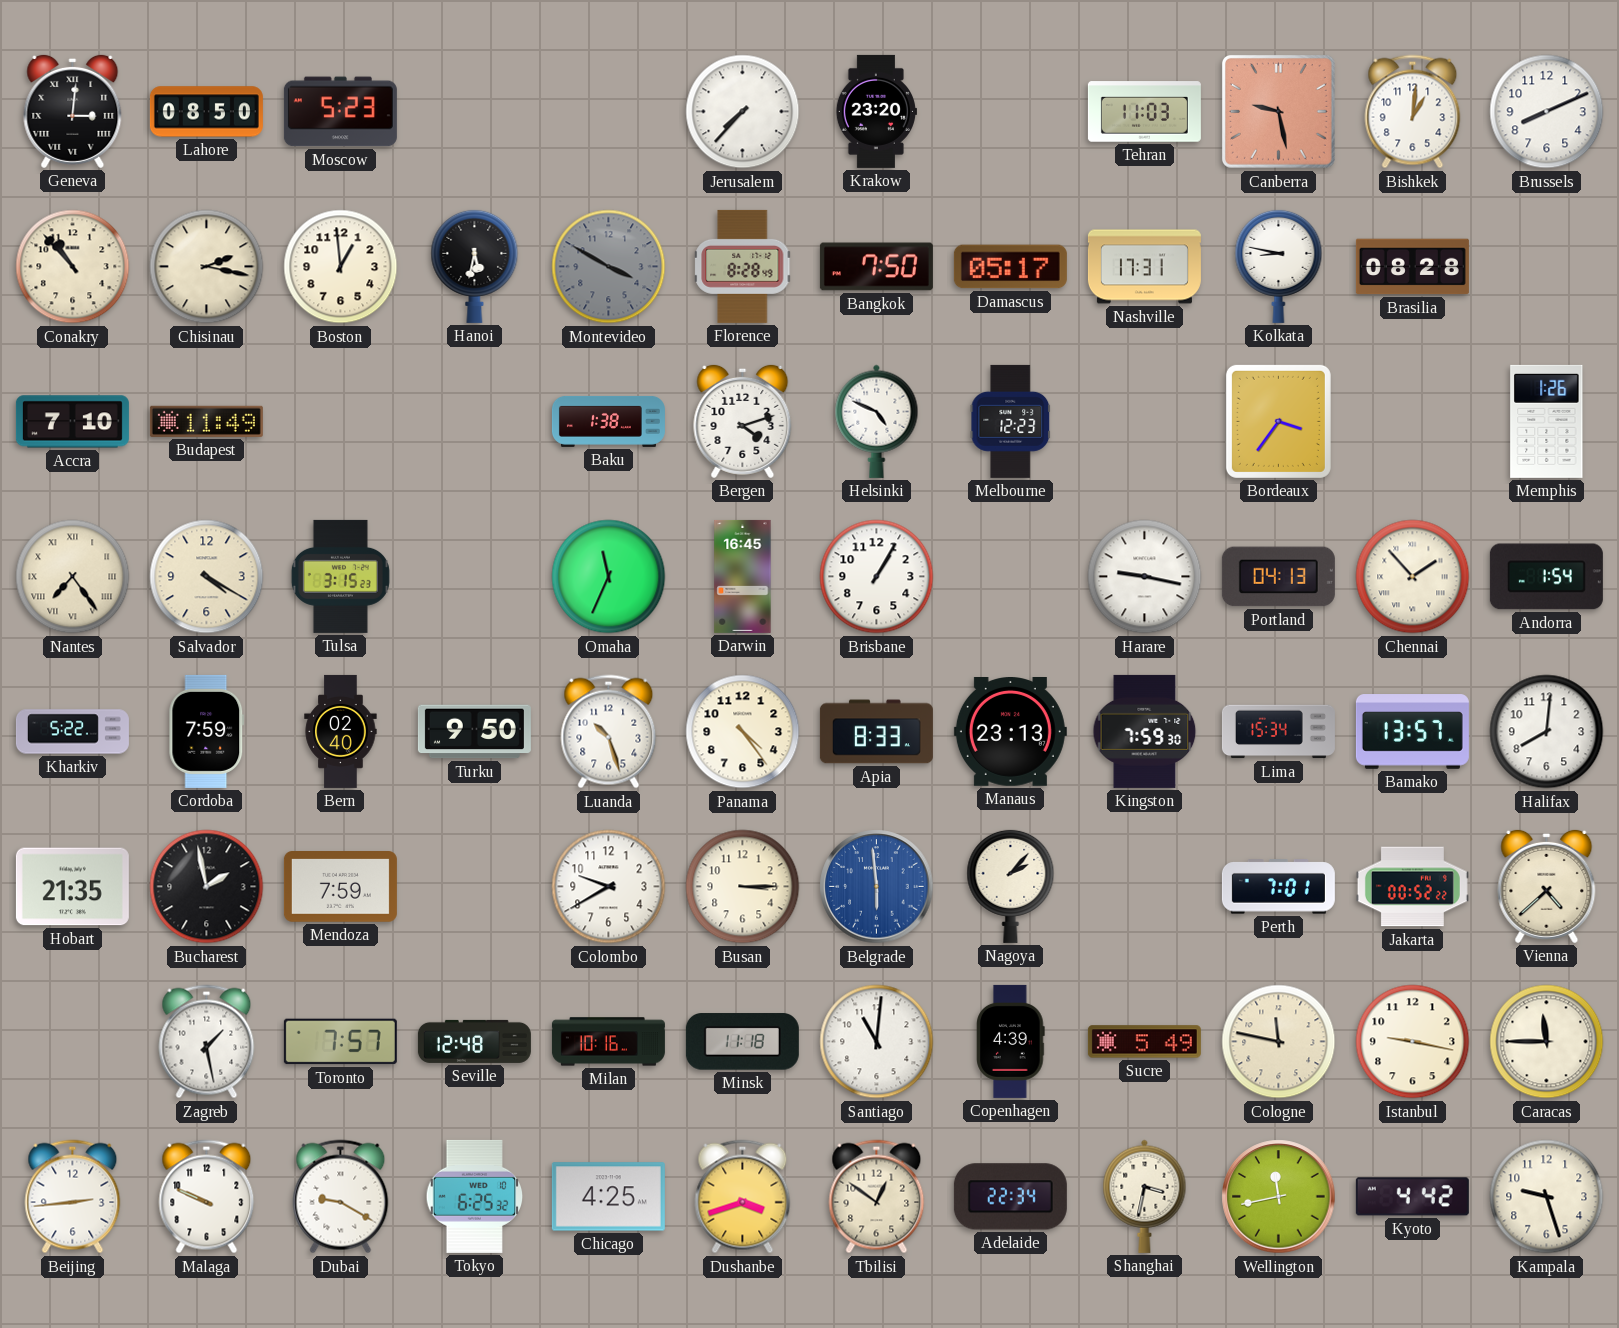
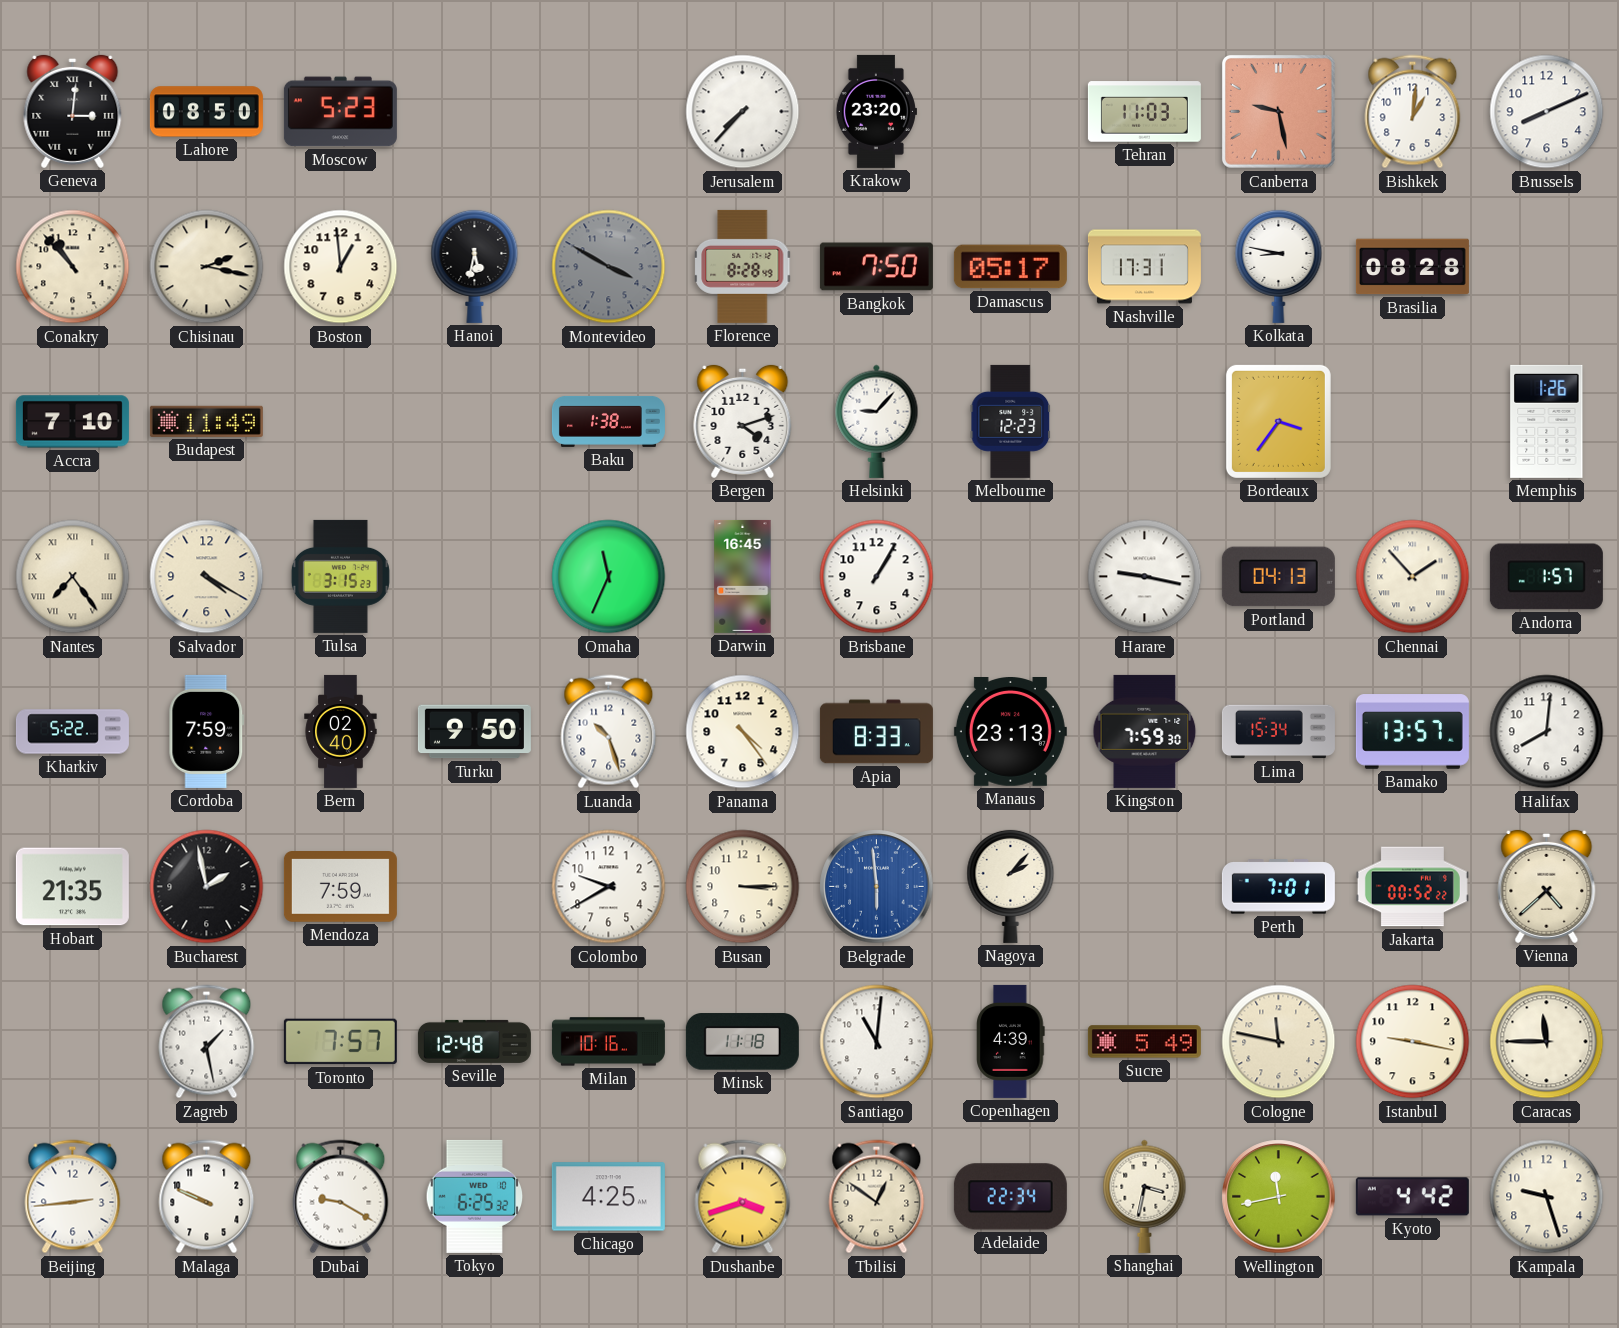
Helsinki: 4:49 -> 9:07
Andorra: 1:54 -> 1:57
